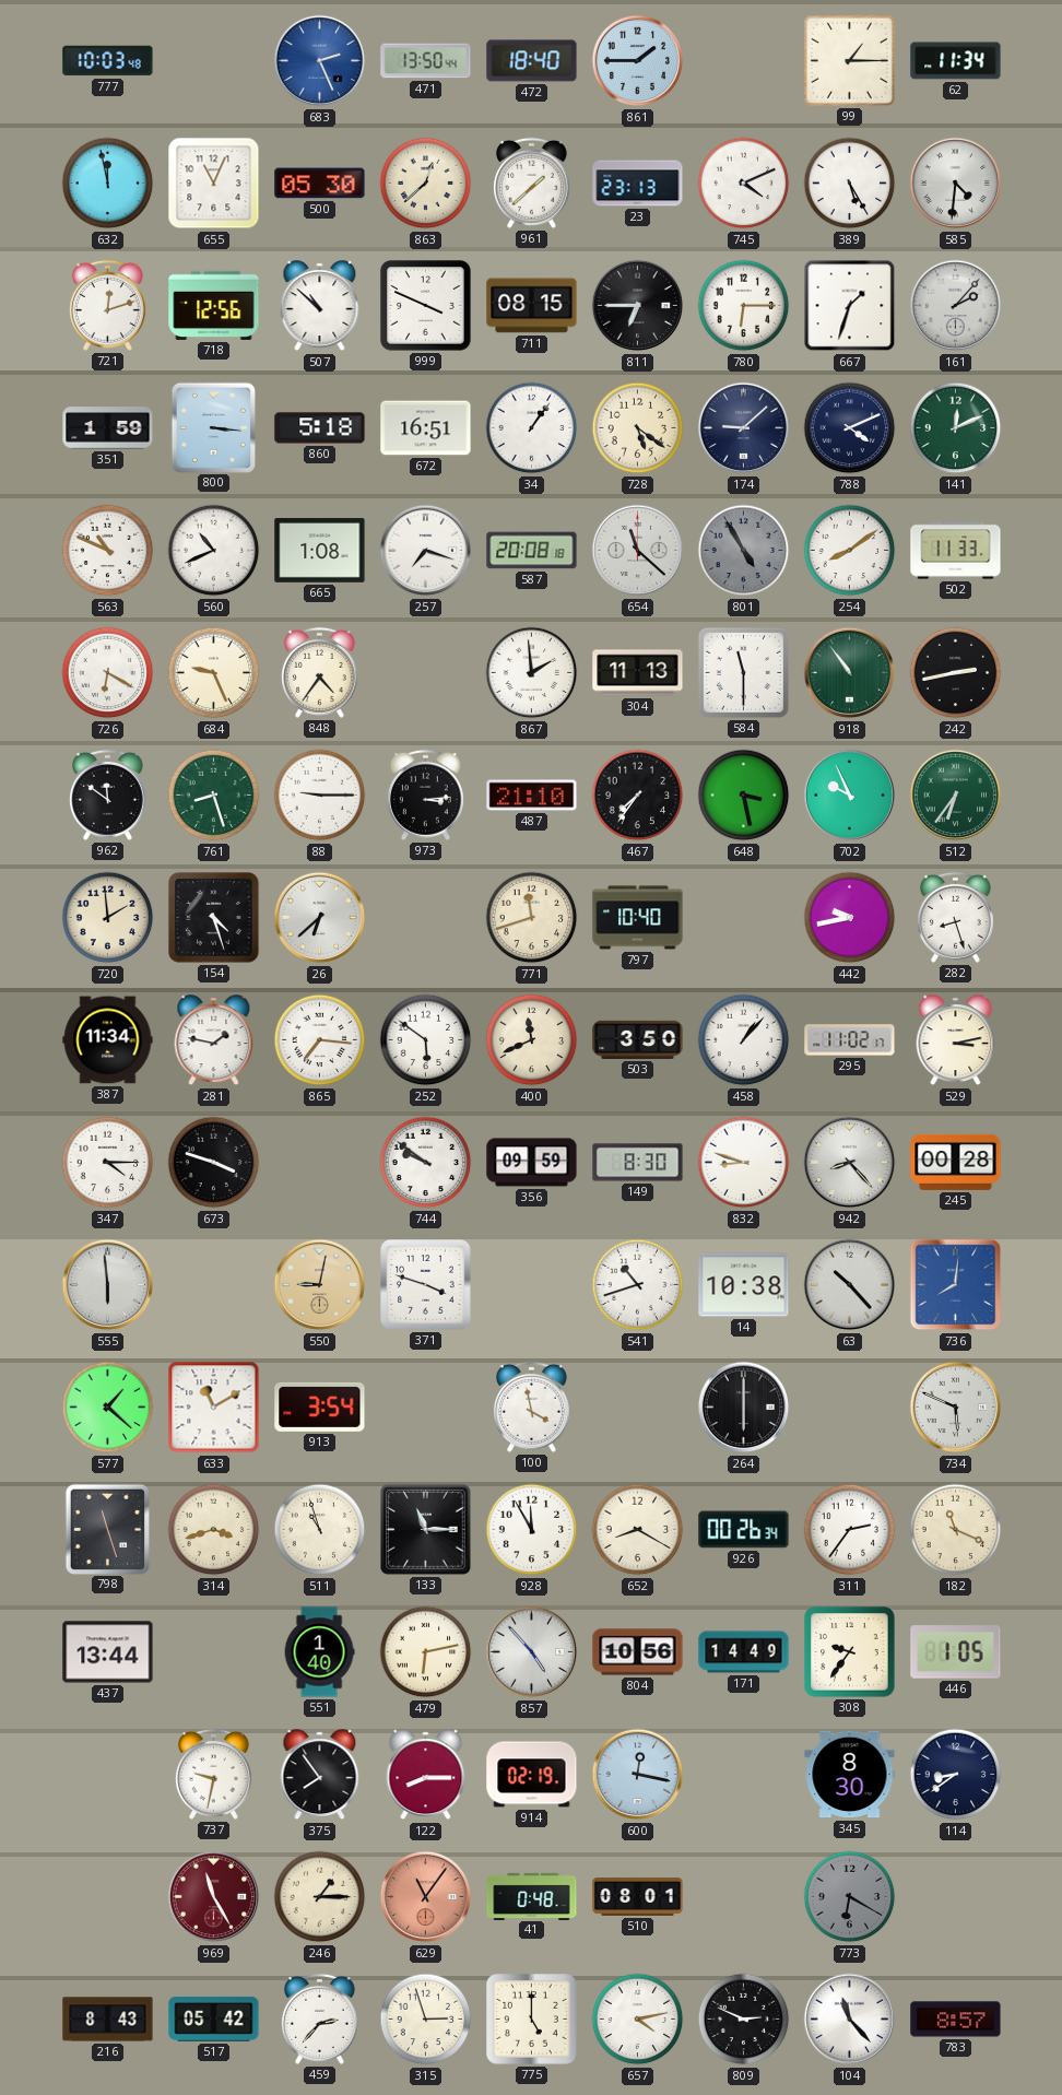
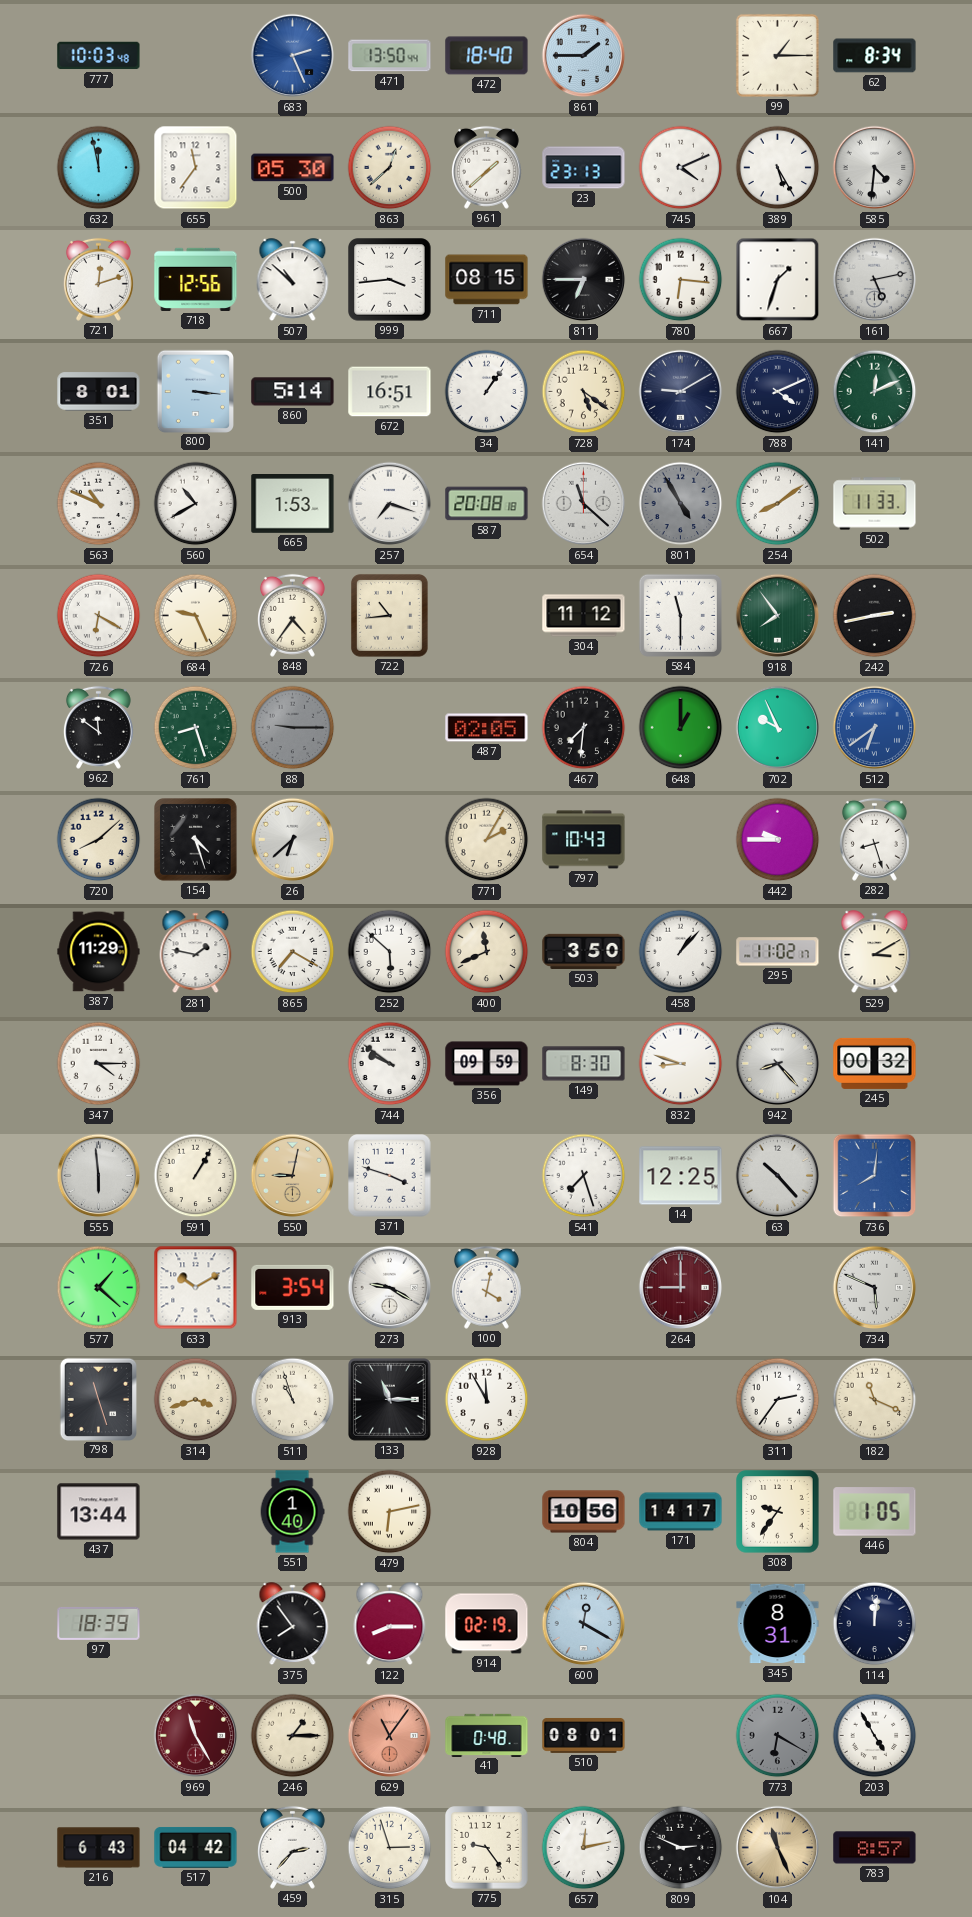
62: 11:34 -> 8:34
655: 11:04 -> 11:36
999: 3:49 -> 3:44
780: 6:15 -> 6:16
161: 2:07 -> 5:13
351: 1:59 -> 8:01
860: 5:18 -> 5:14
174: 9:08 -> 9:10
560: 10:41 -> 10:40
665: 1:08 -> 1:53
722: none -> 10:44
867: 1:59 -> none
304: 11:13 -> 11:12
918: 10:54 -> 7:54
88 dial: white -> grey
973: 3:14 -> none
487: 21:10 -> 02:05
467: 7:36 -> 7:31
648: 3:28 -> 1:00
512: 6:36 -> 6:39
512 dial: green -> blue
720: 1:59 -> 8:08
771: 11:42 -> 2:05
797: 10:40 -> 10:43
442: 9:43 -> 9:45
387: 11:34 -> 11:29
865: 7:16 -> 7:20
252: 5:51 -> 5:52
529: 3:13 -> 3:10
673: 3:48 -> none
245: 00:28 -> 00:32
591: none -> 1:05
541: 10:42 -> 7:27
14: 10:38 -> 12:25
633: 11:10 -> 10:10
273: none -> 9:20
100: 3:58 -> 4:02
264: 6:00 -> 9:00
264 dial: black -> burgundy
652: 8:20 -> none
926: 00:26 -> none
857: 4:53 -> none
171: 14:49 -> 14:17
97: none -> 18:39
737: 9:32 -> none
600: 12:17 -> 12:20
345: 8:30 -> 8:31
114: 8:39 -> 12:01
203: none -> 4:55
216: 8:43 -> 6:43
517: 05:42 -> 04:42
775: 5:00 -> 9:24
657: 4:13 -> 12:13
104: 11:23 -> 11:26
104 dial: white -> champagne
